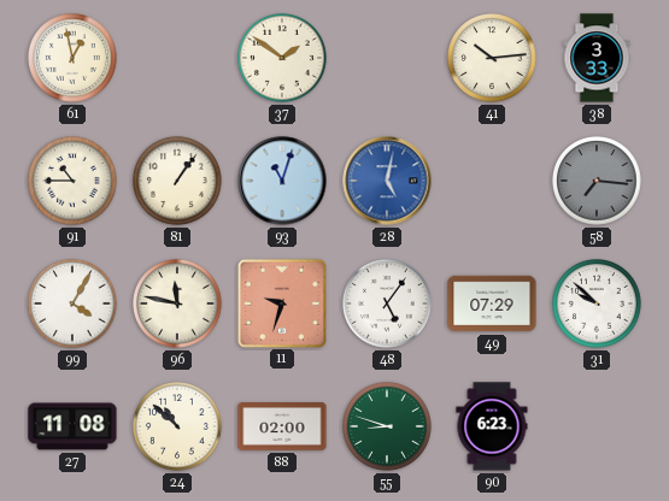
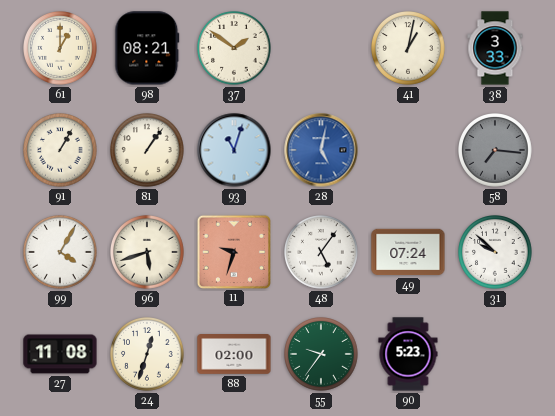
61: 12:58 -> 1:00
98: none -> 08:21
41: 10:14 -> 1:02
91: 10:45 -> 1:05
96: 11:47 -> 5:42
49: 07:29 -> 07:24
24: 10:52 -> 12:33
55: 8:48 -> 9:36
90: 6:23 -> 5:23
